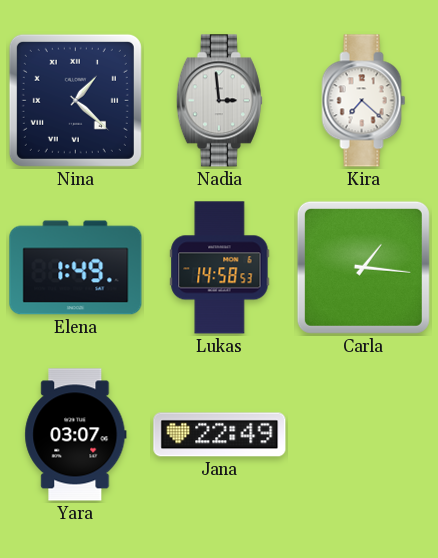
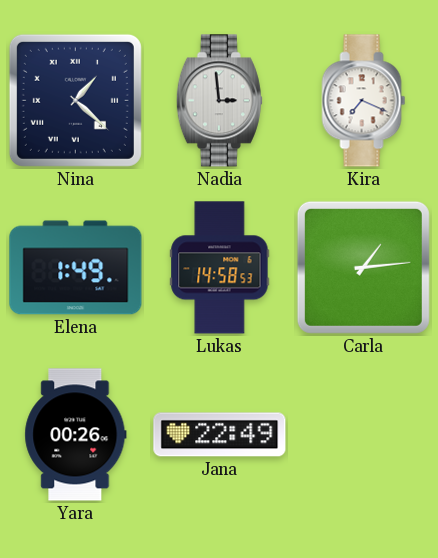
Kira: 7:22 -> 7:19
Carla: 1:16 -> 1:14
Yara: 03:07 -> 00:26
